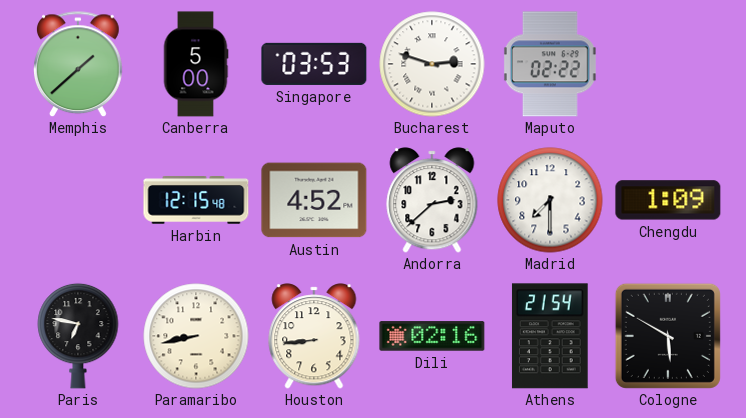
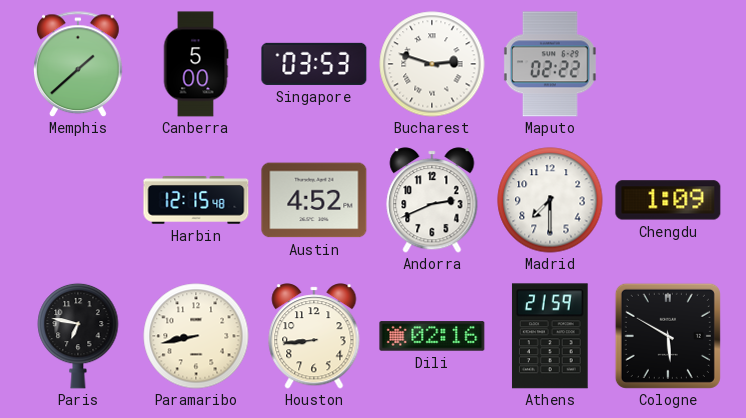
Andorra: 2:38 -> 2:41
Athens: 21:54 -> 21:59
